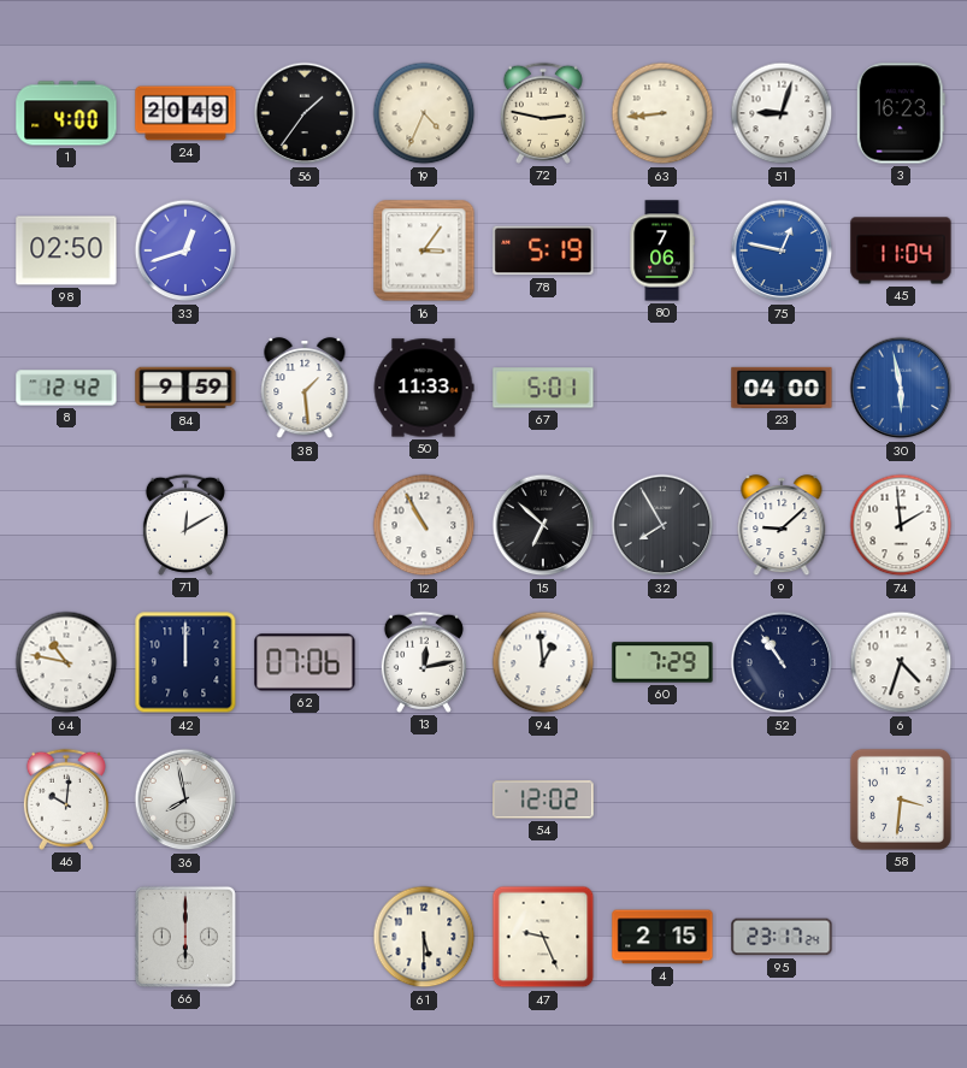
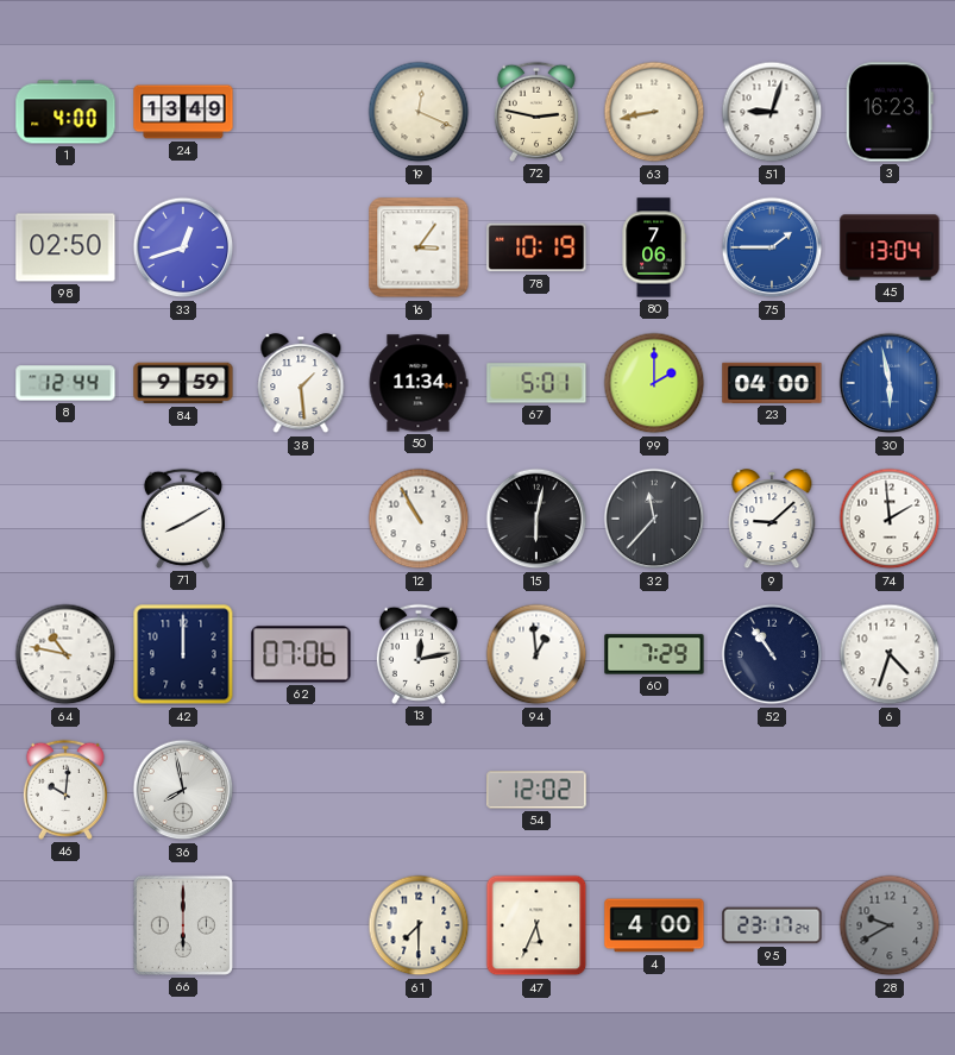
24: 20:49 -> 13:49
56: 1:36 -> none
19: 4:34 -> 12:19
63: 8:44 -> 8:43
78: 5:19 -> 10:19
75: 12:47 -> 1:45
45: 11:04 -> 13:04
8: 12:42 -> 12:44
50: 11:33 -> 11:34
99: none -> 2:00
71: 12:10 -> 8:10
15: 6:52 -> 6:02
32: 7:55 -> 11:37
58: 3:31 -> none
61: 5:30 -> 7:30
47: 9:26 -> 5:34
4: 2:15 -> 4:00
28: none -> 9:40
